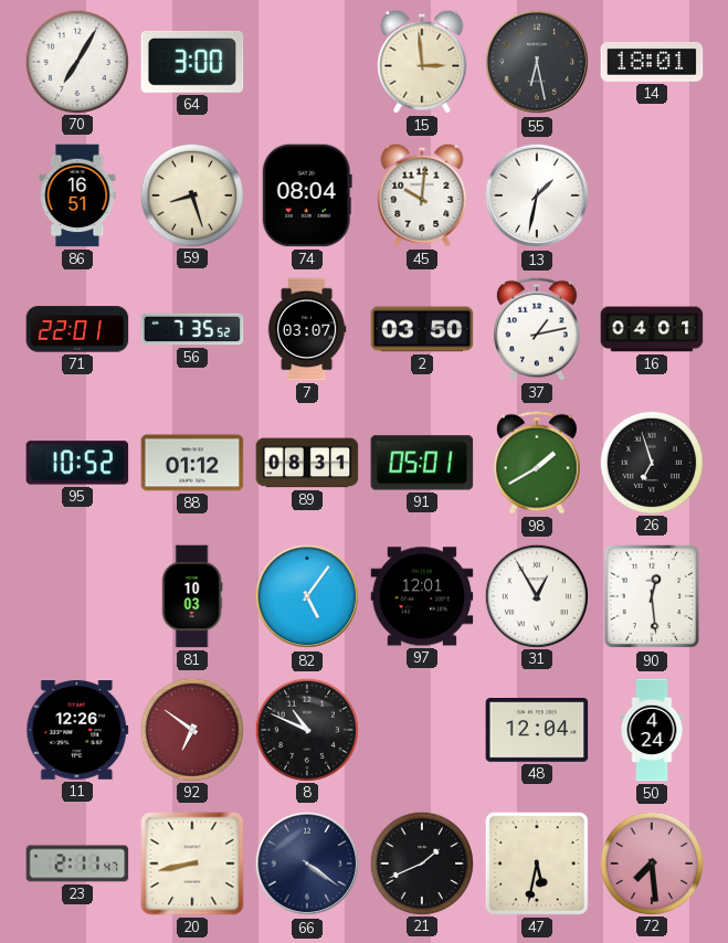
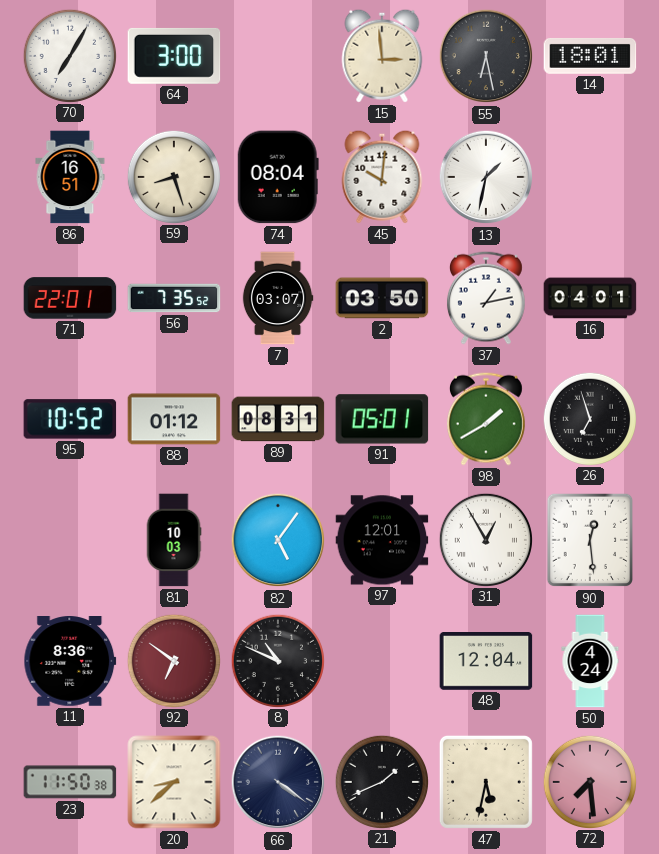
11: 12:26 -> 8:36
23: 2:11 -> 11:50
20: 8:43 -> 8:38
